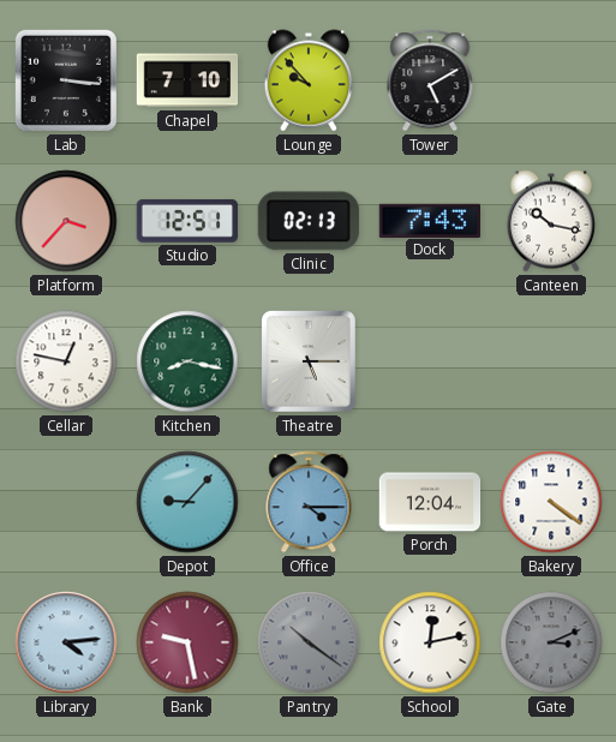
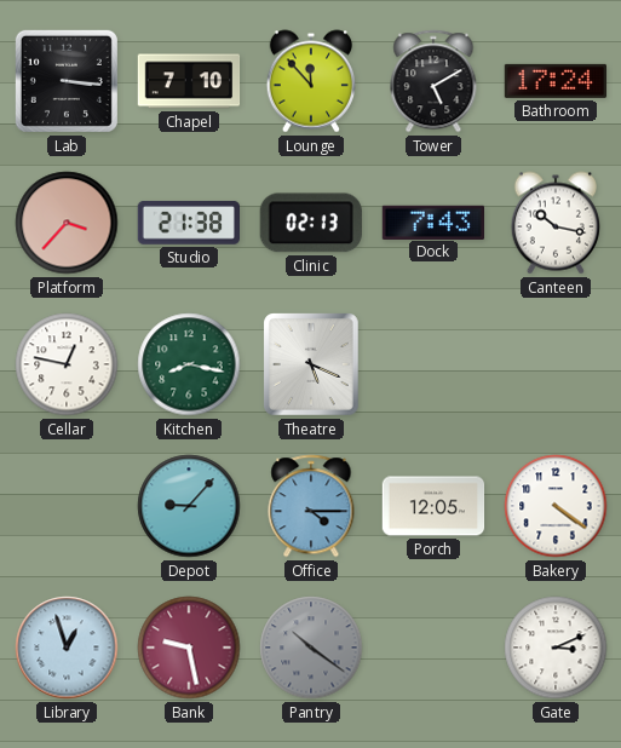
Lounge: 9:53 -> 11:53
Bathroom: none -> 17:24
Studio: 12:51 -> 21:38
Theatre: 5:15 -> 5:19
Porch: 12:04 -> 12:05
Library: 4:14 -> 12:57
School: 12:13 -> none
Gate dial: grey -> white
